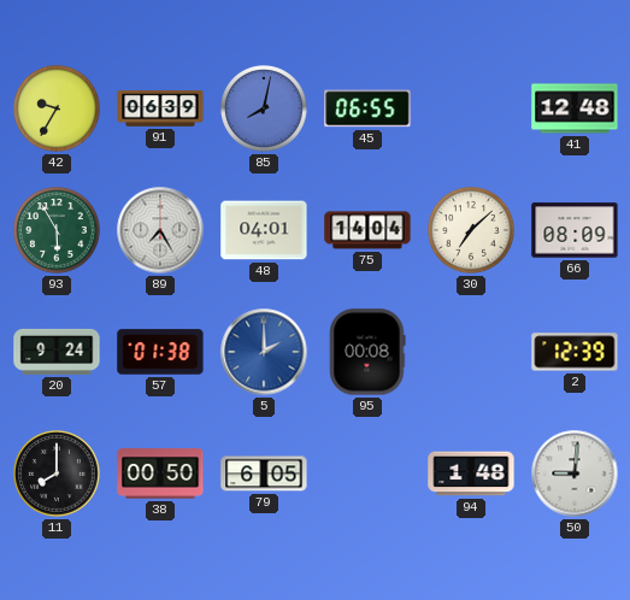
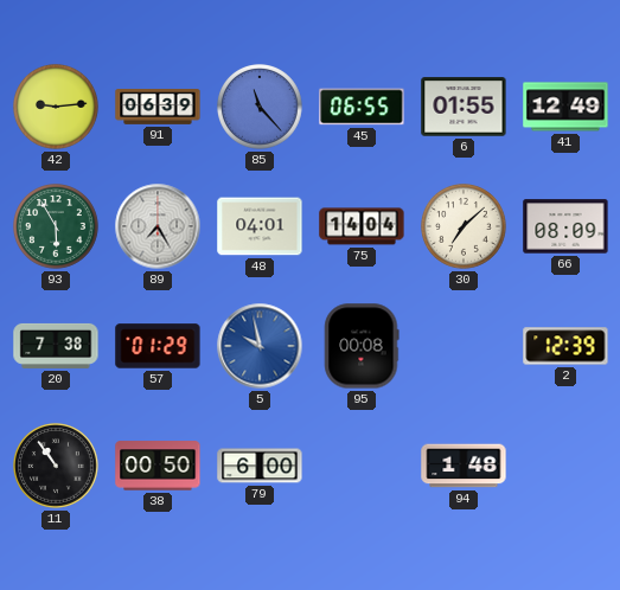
42: 9:35 -> 9:14
85: 8:02 -> 11:23
6: none -> 01:55
41: 12:48 -> 12:49
20: 9:24 -> 7:38
57: 01:38 -> 01:29
5: 2:00 -> 9:58
11: 8:00 -> 10:54
79: 6:05 -> 6:00
50: 9:01 -> none
